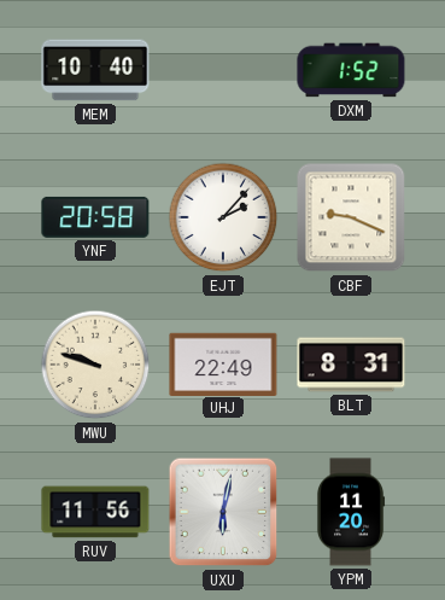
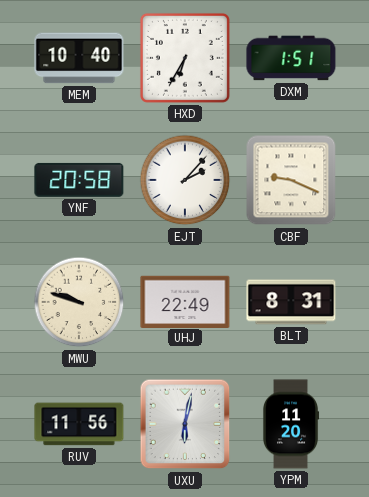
HXD: none -> 6:35
DXM: 1:52 -> 1:51
